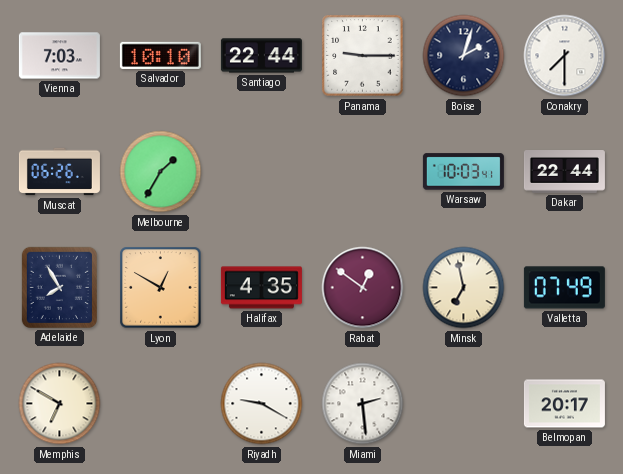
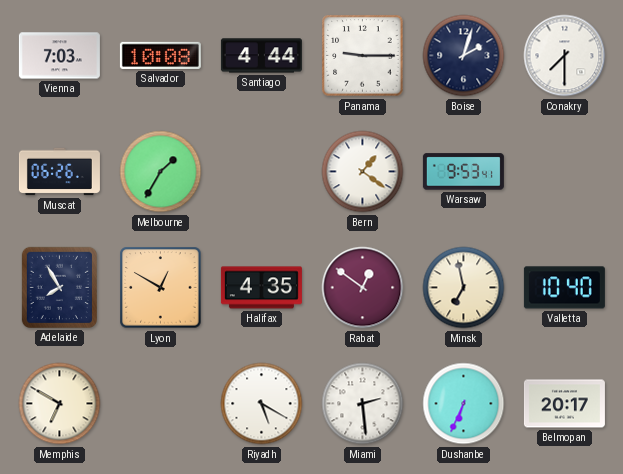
Salvador: 10:10 -> 10:08
Santiago: 22:44 -> 4:44
Bern: none -> 1:21
Warsaw: 10:03 -> 9:53
Dakar: 22:44 -> none
Valletta: 07:49 -> 10:40
Riyadh: 9:20 -> 5:20
Dushanbe: none -> 6:34
